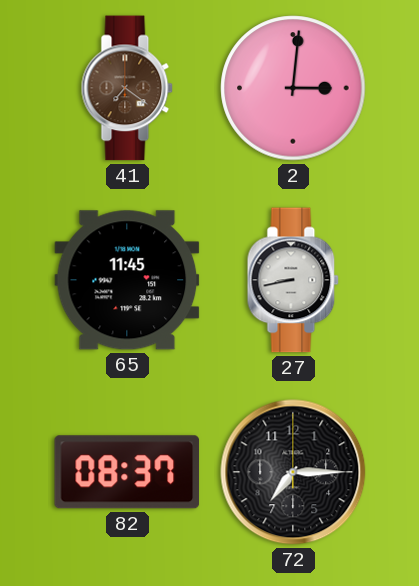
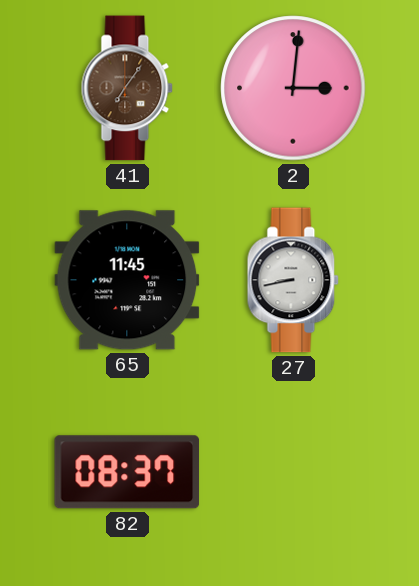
41: 7:21 -> 7:06
72: 7:15 -> none
